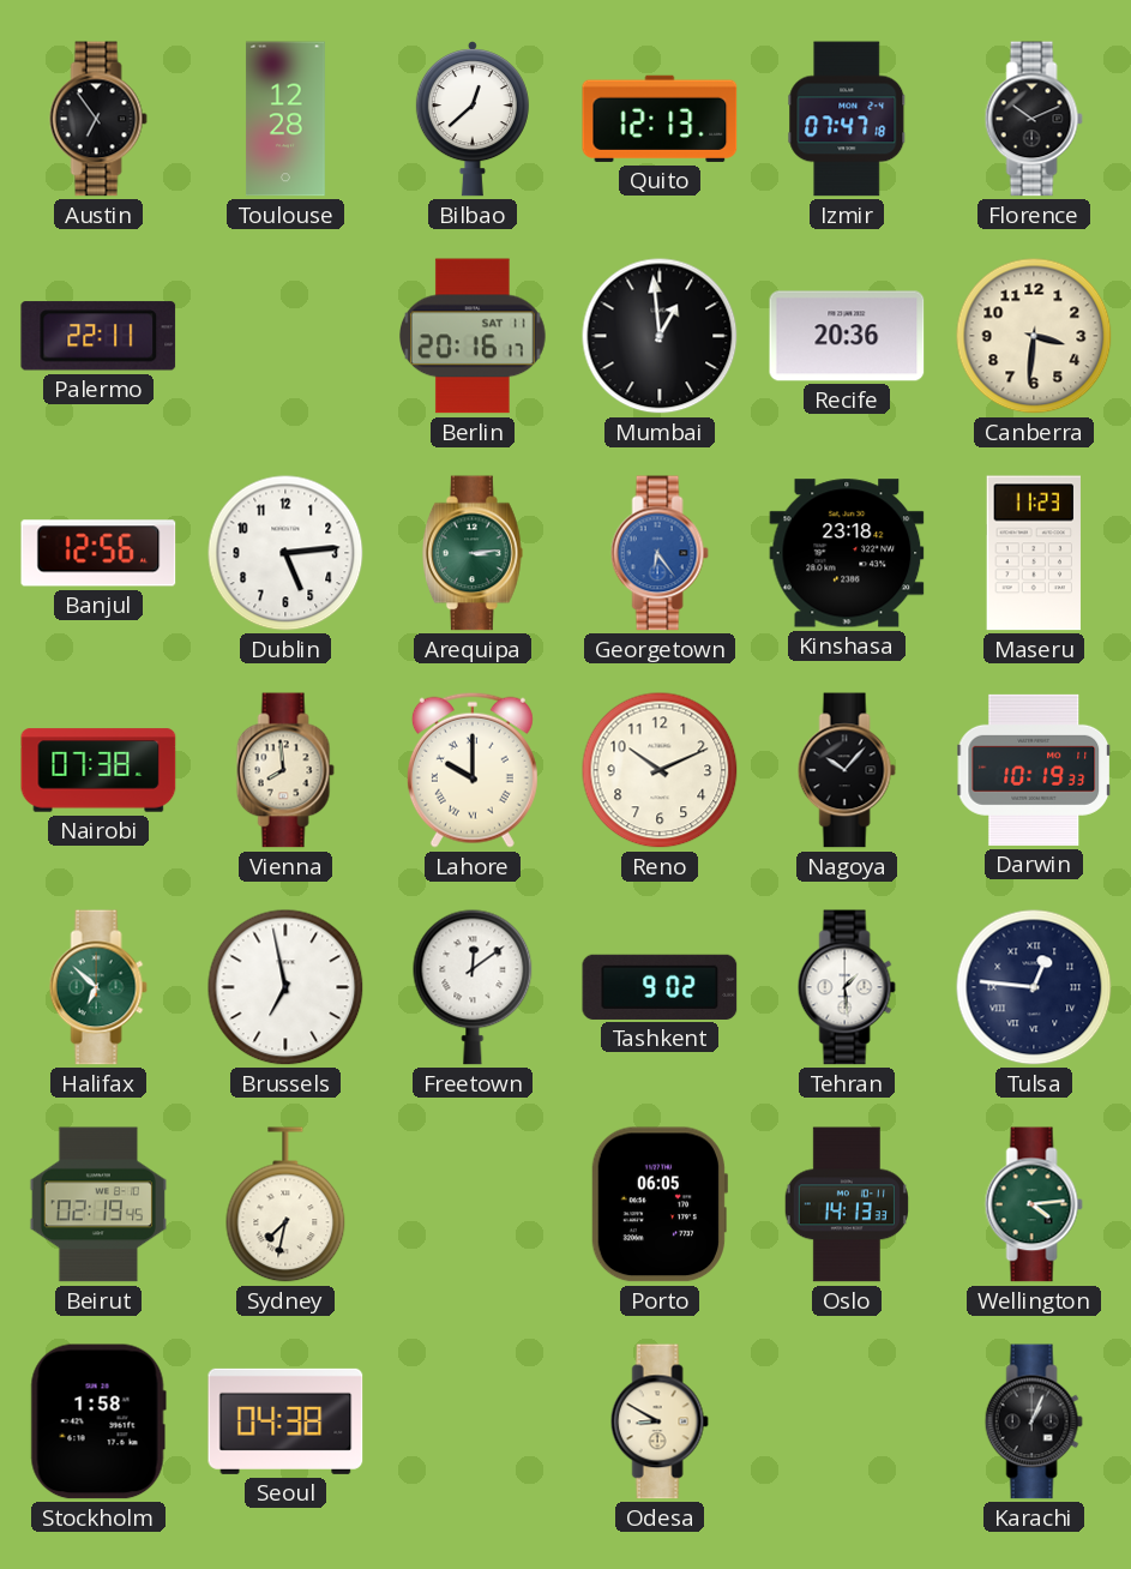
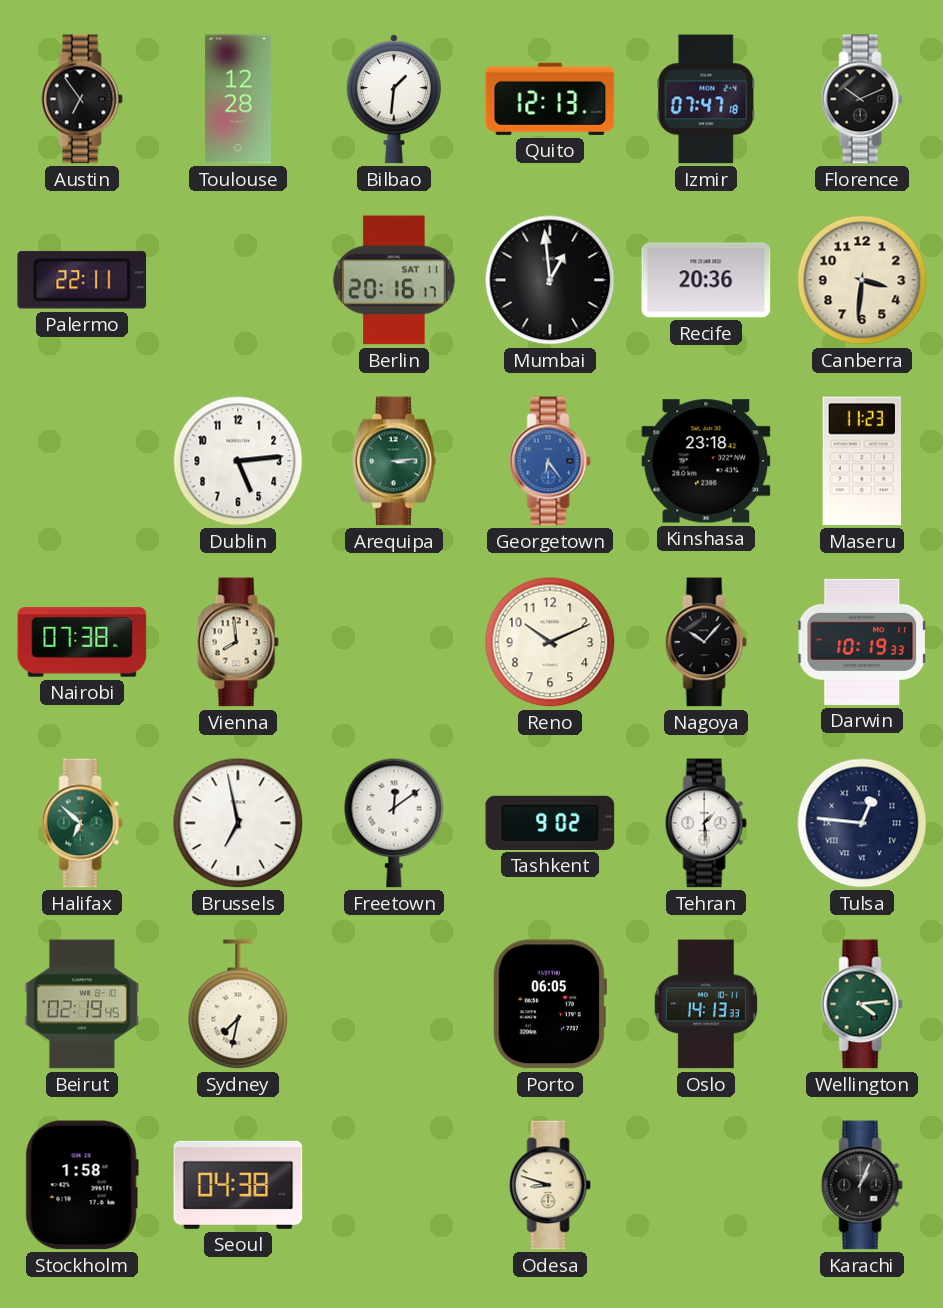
Bilbao: 12:38 -> 1:31
Banjul: 12:56 -> none
Lahore: 10:00 -> none
Odesa: 8:50 -> 8:48
